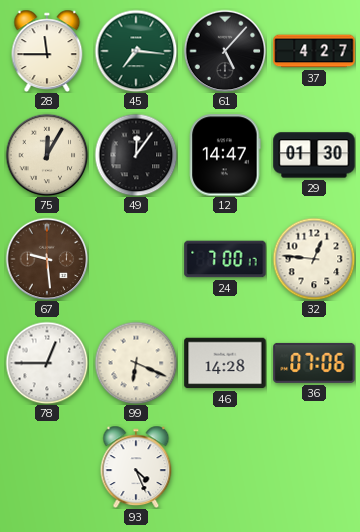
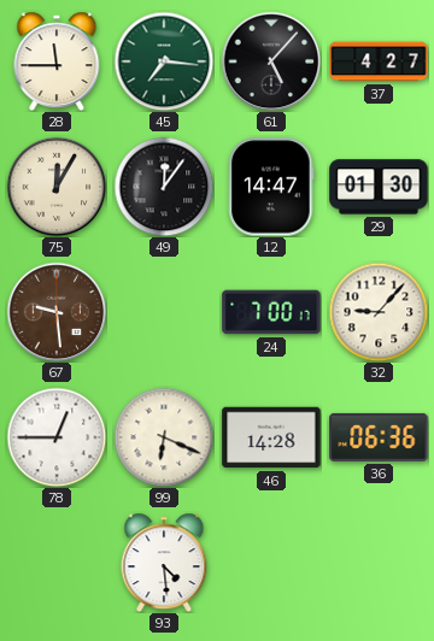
32: 12:46 -> 9:07
36: 07:06 -> 06:36
93: 4:26 -> 4:29
